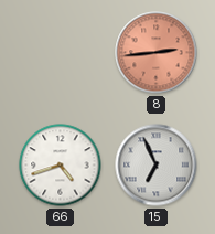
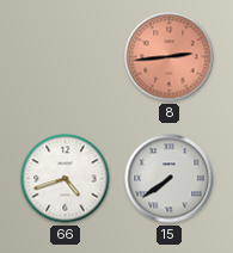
15: 6:56 -> 7:39
